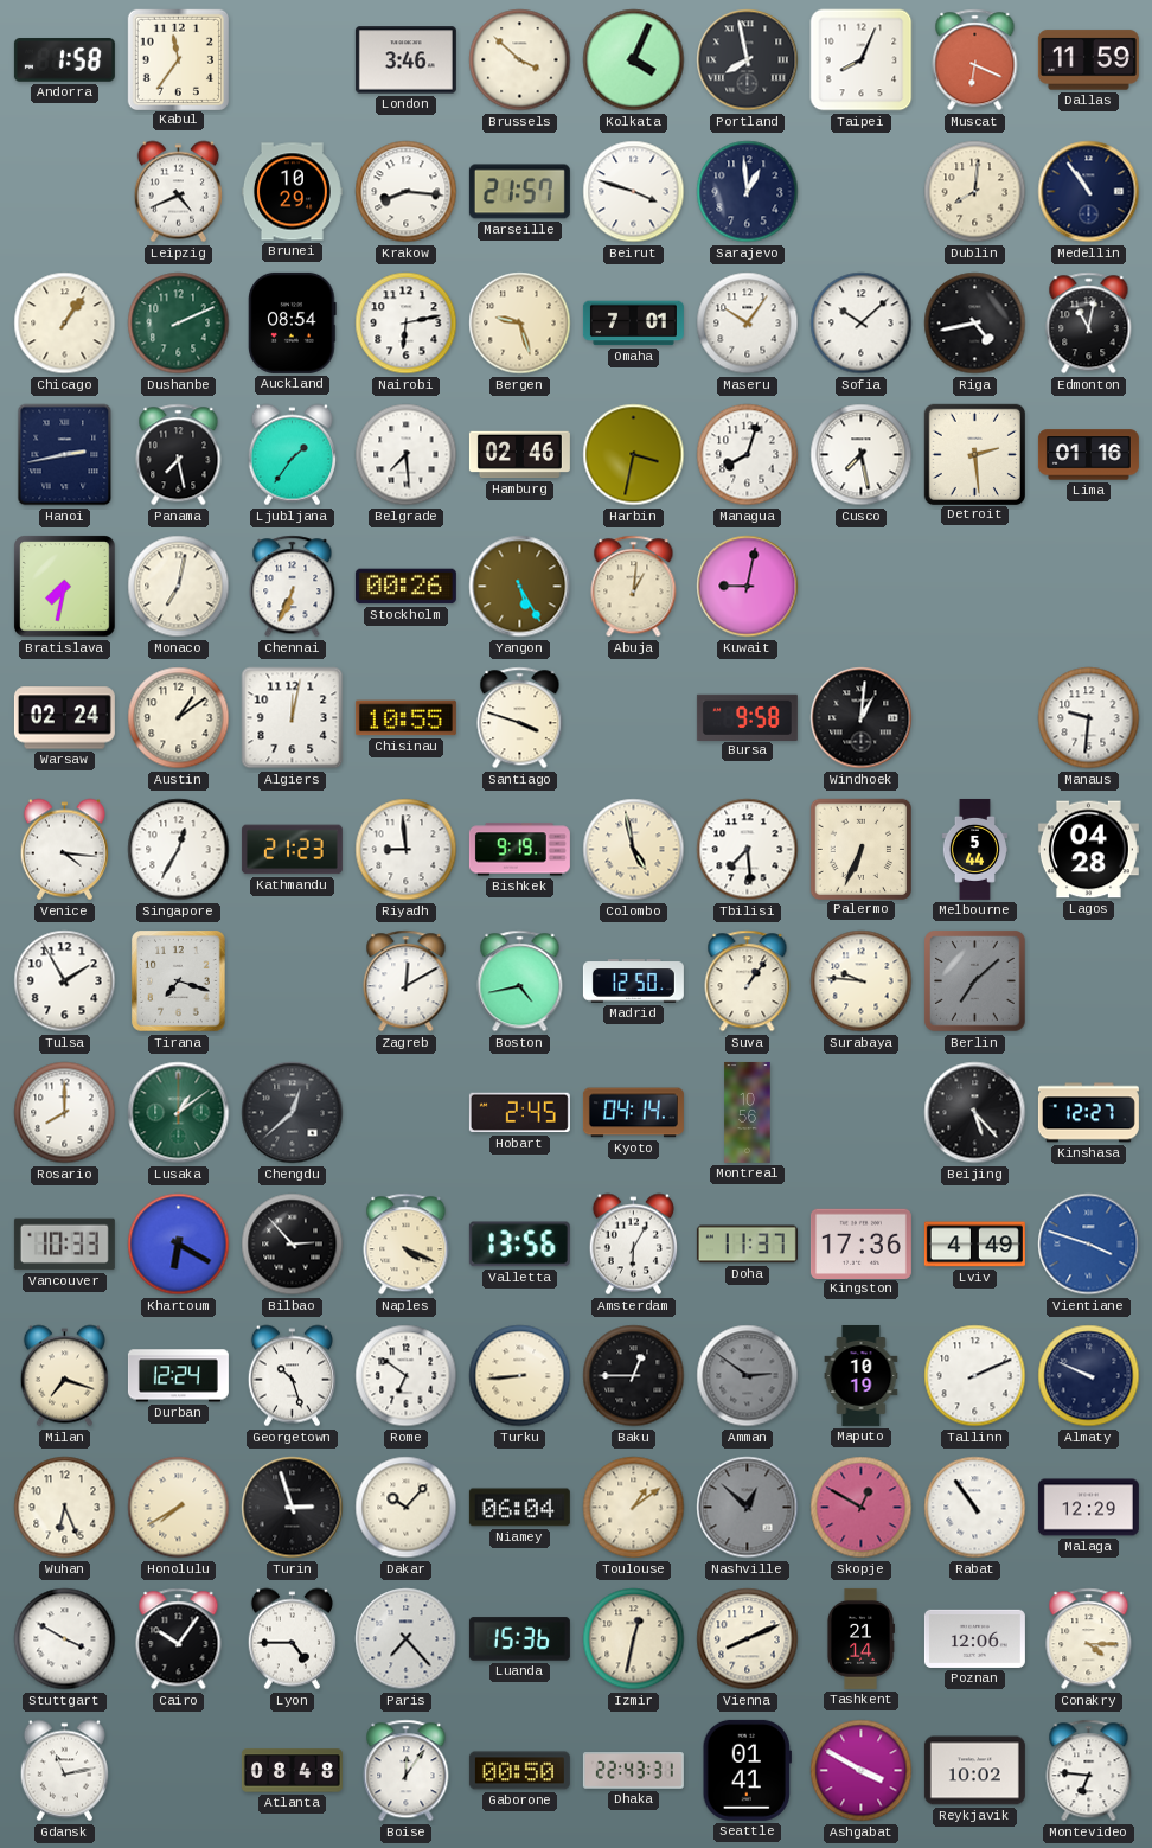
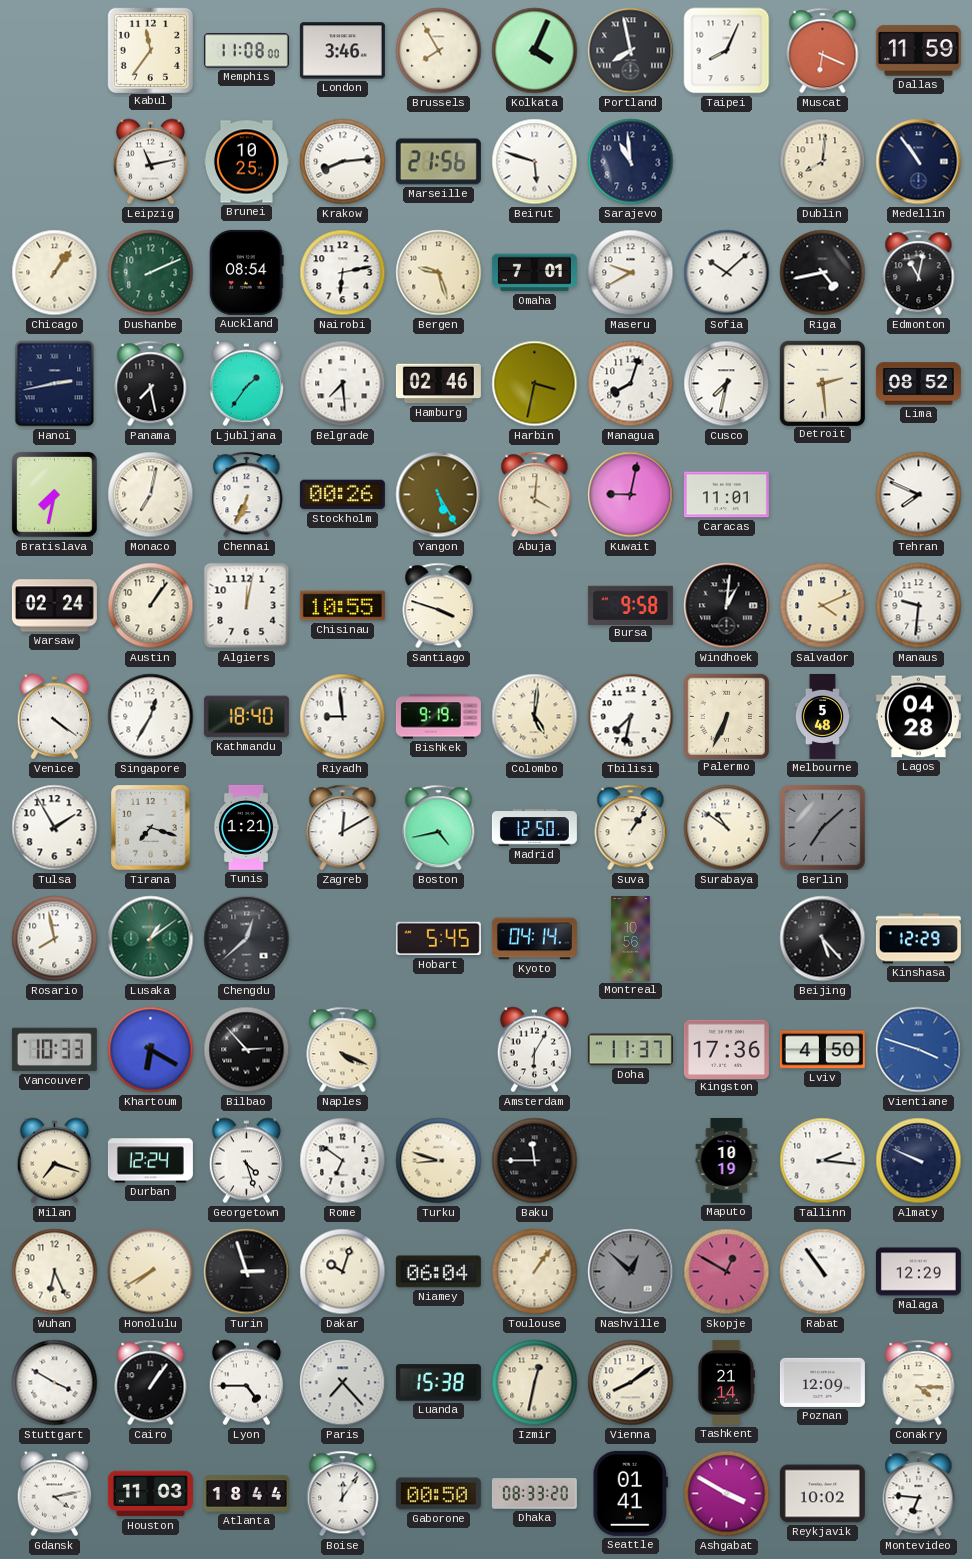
Andorra: 1:58 -> none
Memphis: none -> 11:08
Brussels: 3:52 -> 7:55
Leipzig: 4:41 -> 11:13
Brunei: 10:29 -> 10:25
Krakow: 8:16 -> 8:14
Marseille: 21:57 -> 21:56
Beirut: 3:48 -> 5:48
Sarajevo: 12:59 -> 10:59
Maseru: 10:06 -> 9:40
Cusco: 7:28 -> 7:32
Lima: 01:16 -> 08:52
Abuja: 1:01 -> 4:01
Caracas: none -> 11:01
Tehran: none -> 7:49
Austin: 1:09 -> 1:06
Salvador: none -> 4:11
Venice: 4:16 -> 4:21
Kathmandu: 21:23 -> 18:40
Colombo: 4:58 -> 5:01
Tbilisi: 7:29 -> 7:32
Melbourne: 5:44 -> 5:48
Tunis: none -> 1:21
Surabaya: 9:46 -> 10:51
Rosario: 8:00 -> 7:58
Hobart: 2:45 -> 5:45
Kinshasa: 12:27 -> 12:29
Valletta: 13:56 -> none
Lviv: 4:49 -> 4:50
Georgetown: 10:27 -> 4:27
Turku: 8:44 -> 8:48
Baku: 12:45 -> 11:45
Amman: 2:51 -> none
Tallinn: 2:11 -> 2:16
Dakar: 10:07 -> 10:03
Toulouse: 1:09 -> 1:06
Cairo: 10:06 -> 1:06
Luanda: 15:36 -> 15:38
Vienna: 8:11 -> 8:09
Poznan: 12:06 -> 12:09
Gdansk: 11:13 -> 4:13
Houston: none -> 11:03
Atlanta: 08:48 -> 18:44
Dhaka: 22:43 -> 08:33
